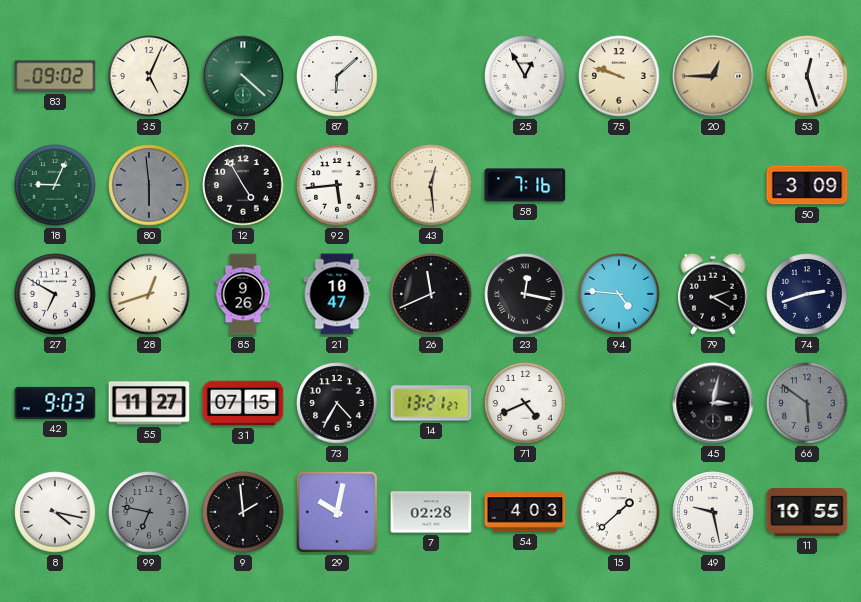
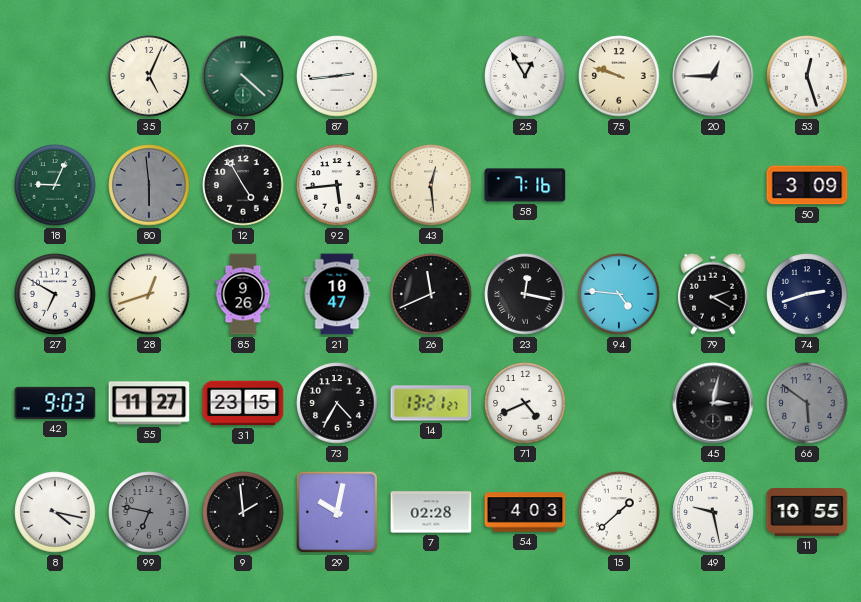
83: 09:02 -> none
87: 6:08 -> 2:44
20 dial: champagne -> white
31: 07:15 -> 23:15
